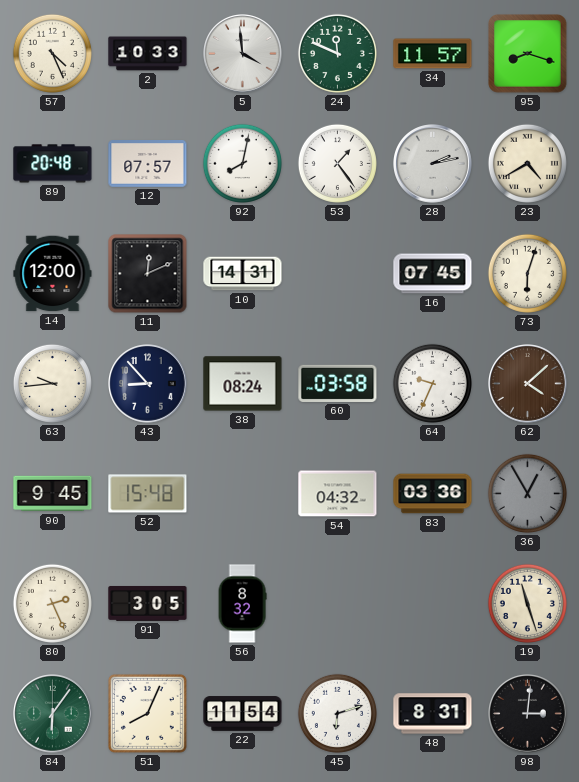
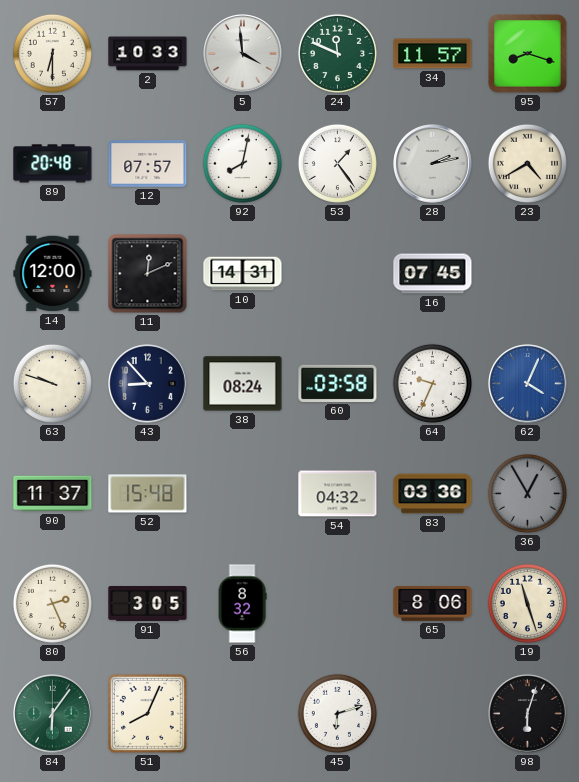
57: 4:26 -> 6:30
73: 6:03 -> none
63: 9:44 -> 9:48
62: 4:08 -> 4:04
62 dial: brown -> blue
90: 9:45 -> 11:37
65: none -> 8:06
22: 11:54 -> none
48: 8:31 -> none
98: 3:01 -> 6:03
